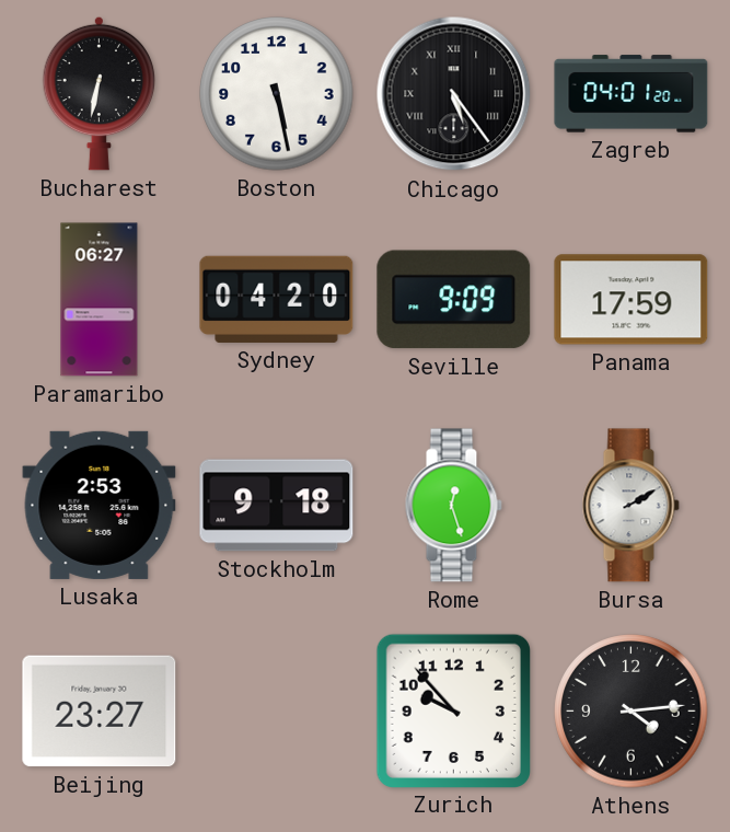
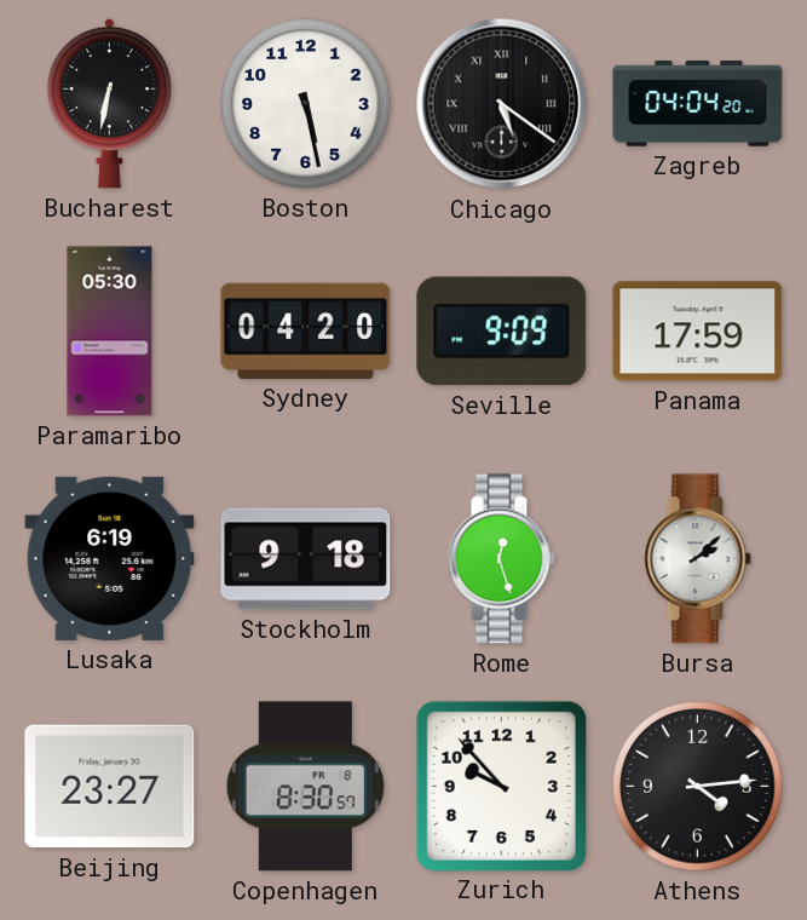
Chicago: 5:24 -> 5:21
Zagreb: 04:01 -> 04:04
Paramaribo: 06:27 -> 05:30
Lusaka: 2:53 -> 6:19
Bursa: 2:10 -> 2:08
Copenhagen: none -> 8:30
